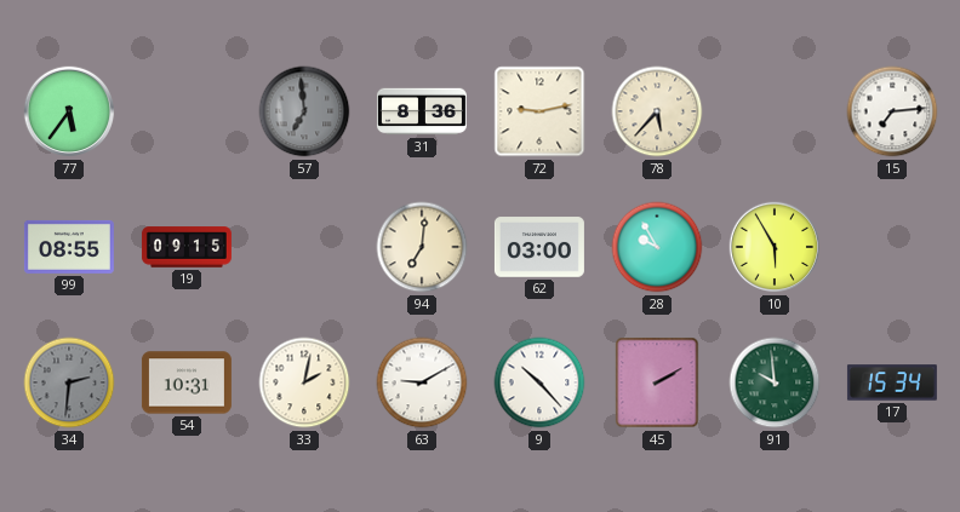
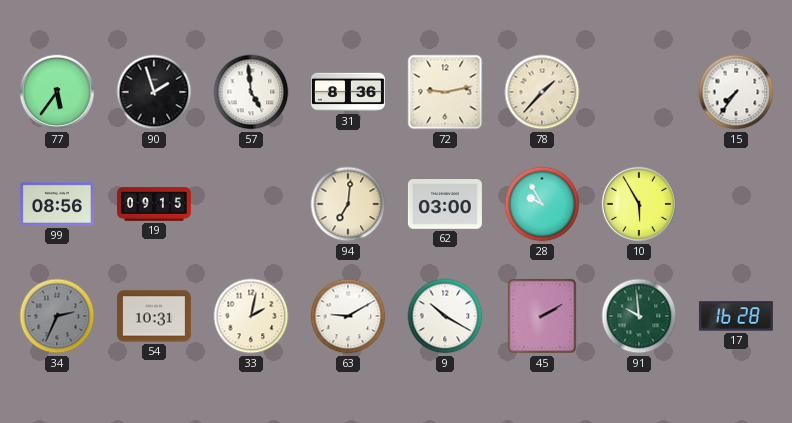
90: none -> 1:57
57: 6:59 -> 4:59
57 dial: grey -> white
78: 5:37 -> 1:37
15: 7:14 -> 7:36
99: 08:55 -> 08:56
34: 2:31 -> 2:34
9: 10:23 -> 10:20
17: 15:34 -> 16:28
